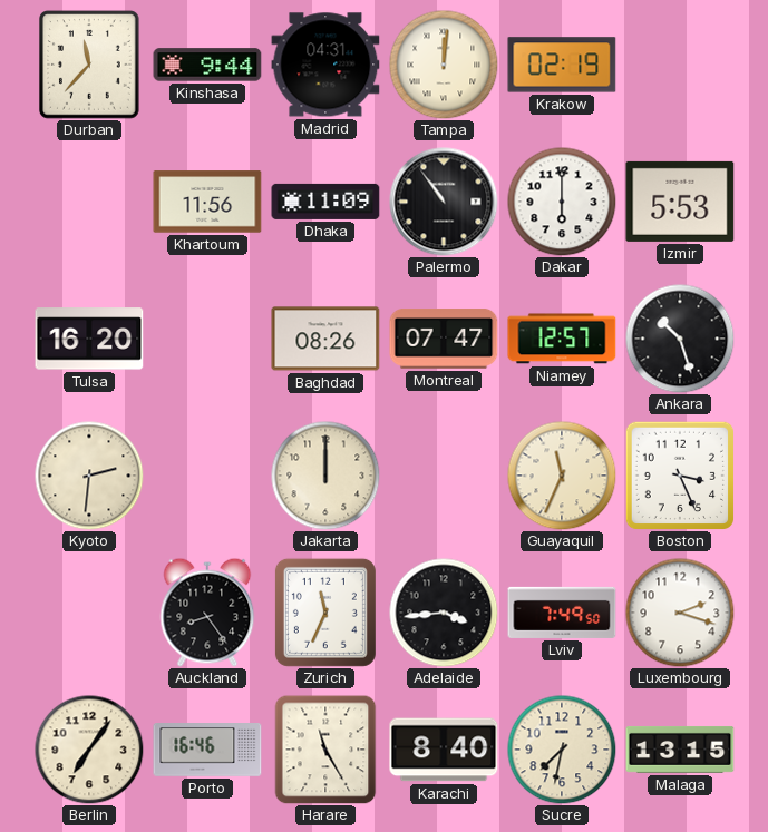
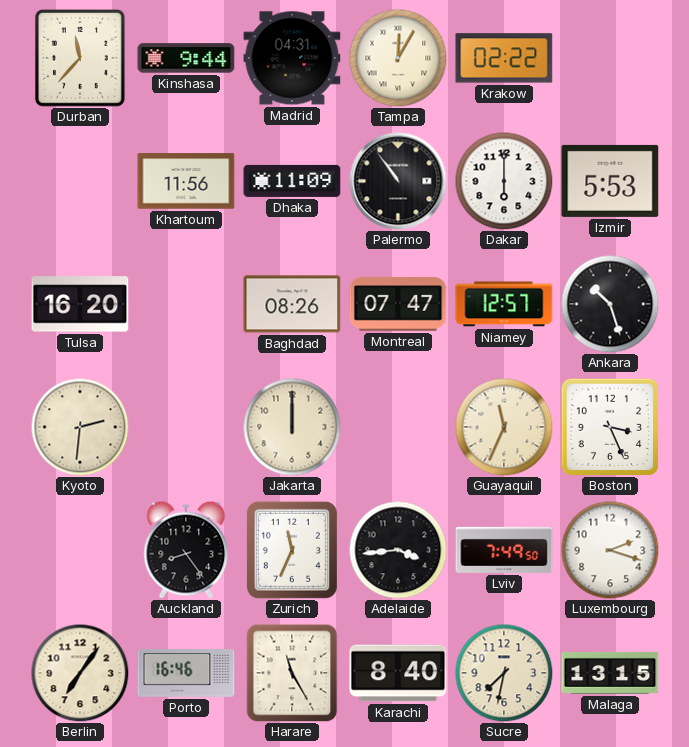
Tampa: 12:01 -> 12:05
Krakow: 02:19 -> 02:22
